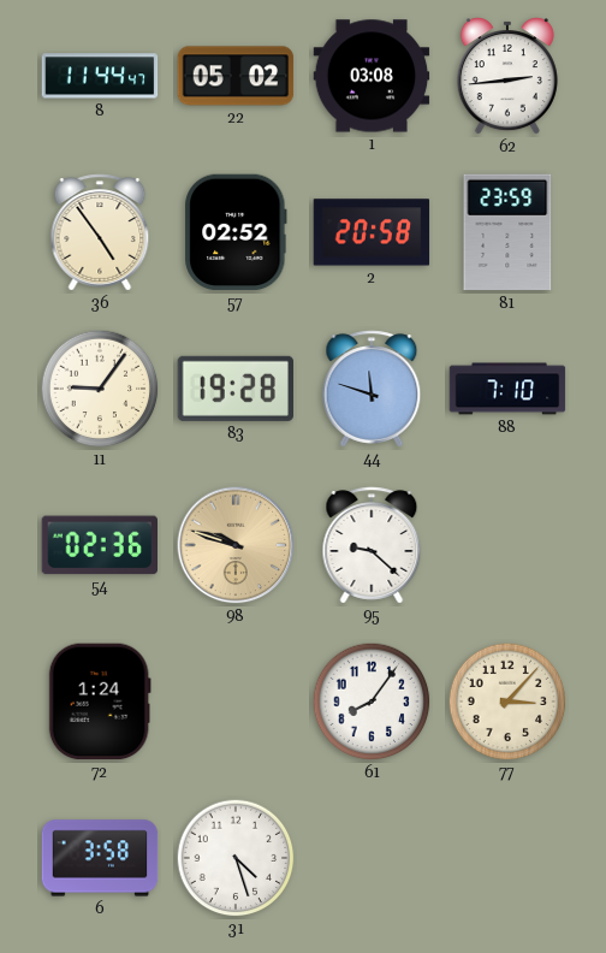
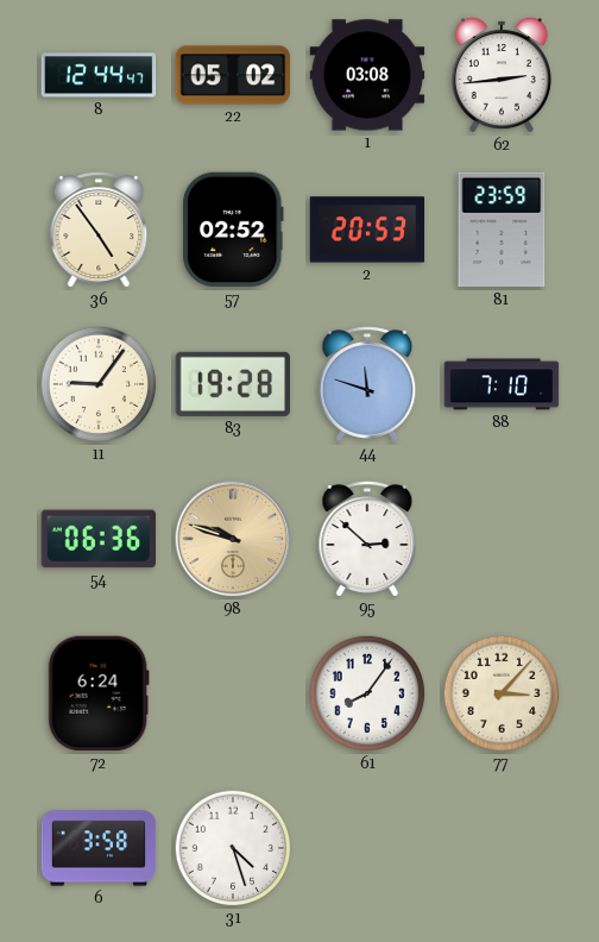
8: 11:44 -> 12:44
2: 20:58 -> 20:53
54: 02:36 -> 06:36
95: 9:22 -> 2:52
72: 1:24 -> 6:24
